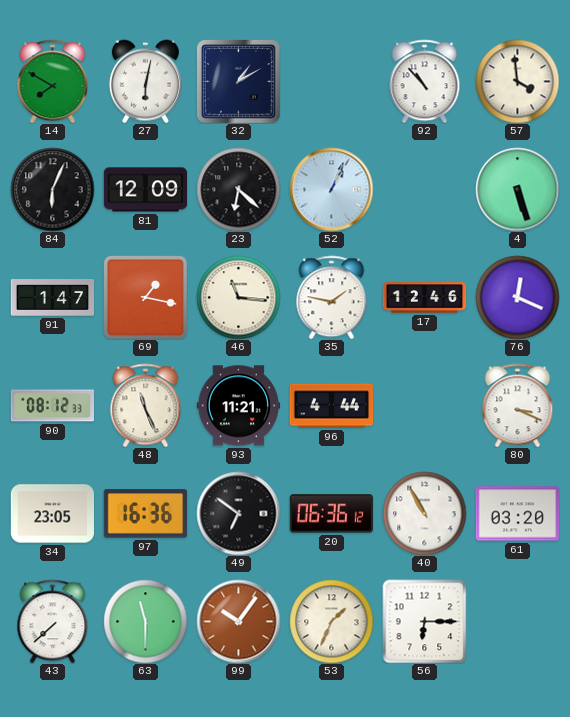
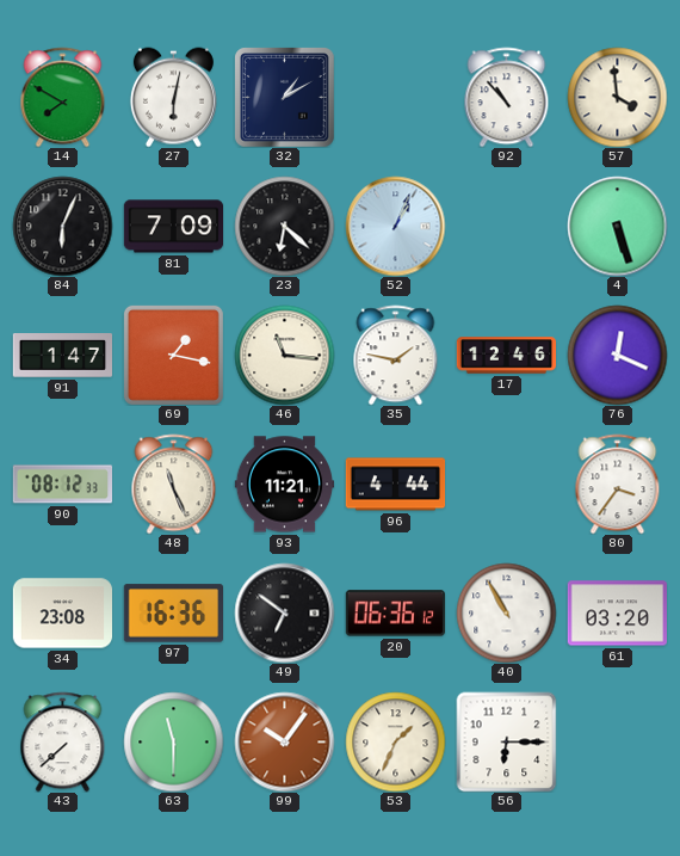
81: 12:09 -> 7:09
80: 3:19 -> 3:36
34: 23:05 -> 23:08
